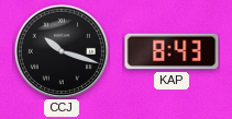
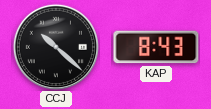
CCJ: 10:18 -> 10:22
